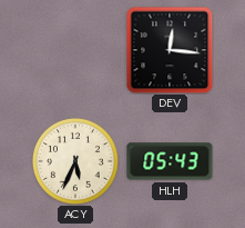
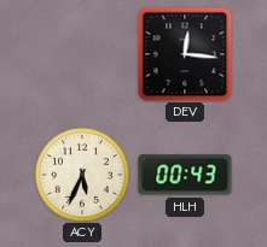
HLH: 05:43 -> 00:43
